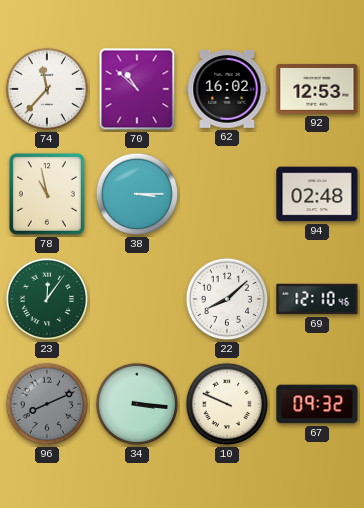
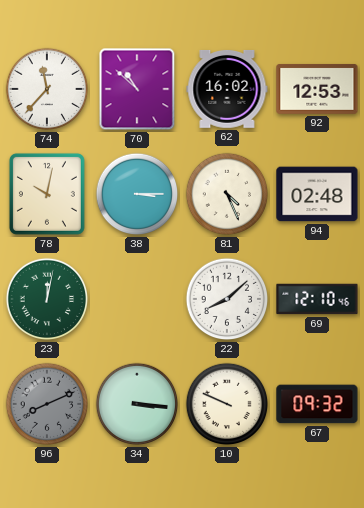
78: 10:58 -> 10:02
81: none -> 4:26
23: 12:06 -> 12:02
